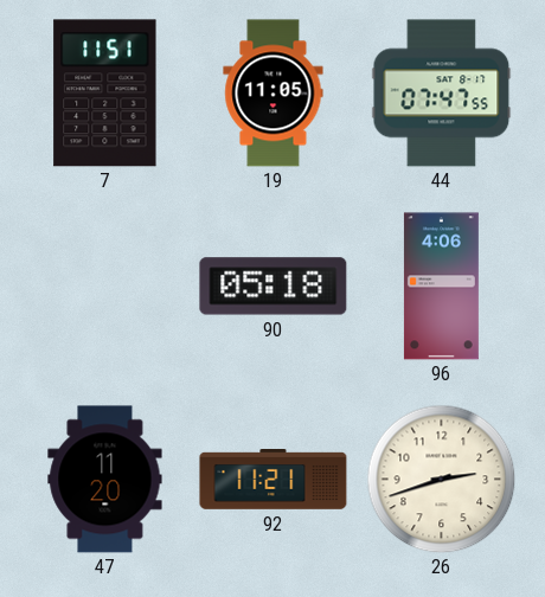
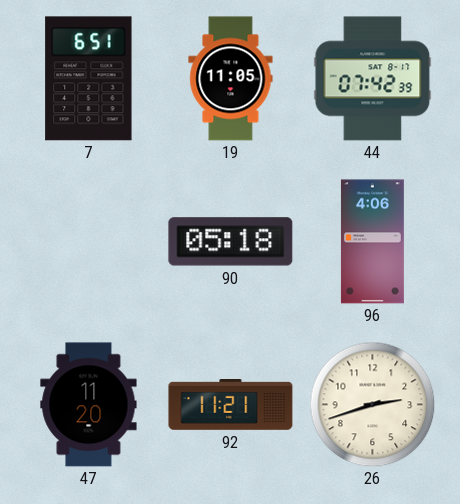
7: 11:51 -> 6:51
44: 07:47 -> 07:42
